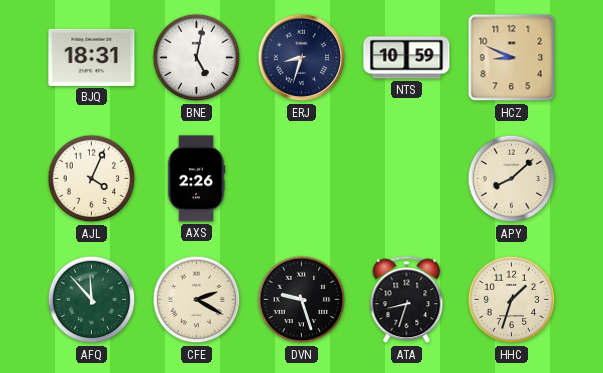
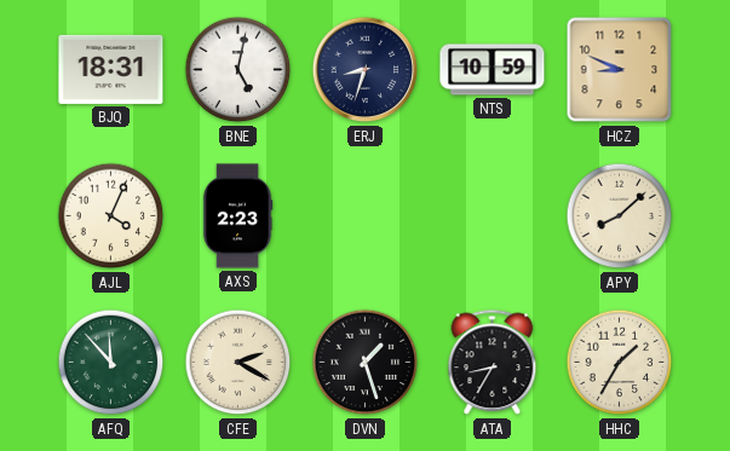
AXS: 2:26 -> 2:23
DVN: 9:27 -> 1:27
ATA: 8:33 -> 8:35
HHC: 1:33 -> 1:35
